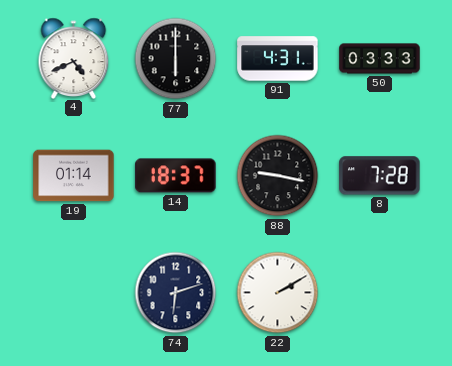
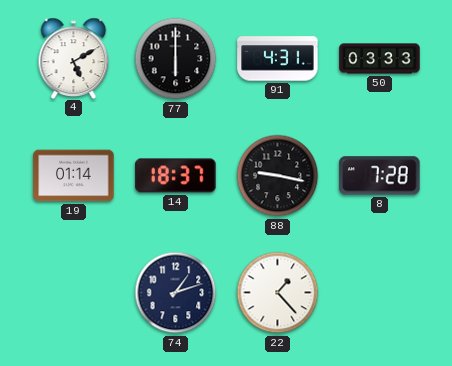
4: 4:41 -> 5:10
74: 6:12 -> 1:12
22: 2:10 -> 1:23
